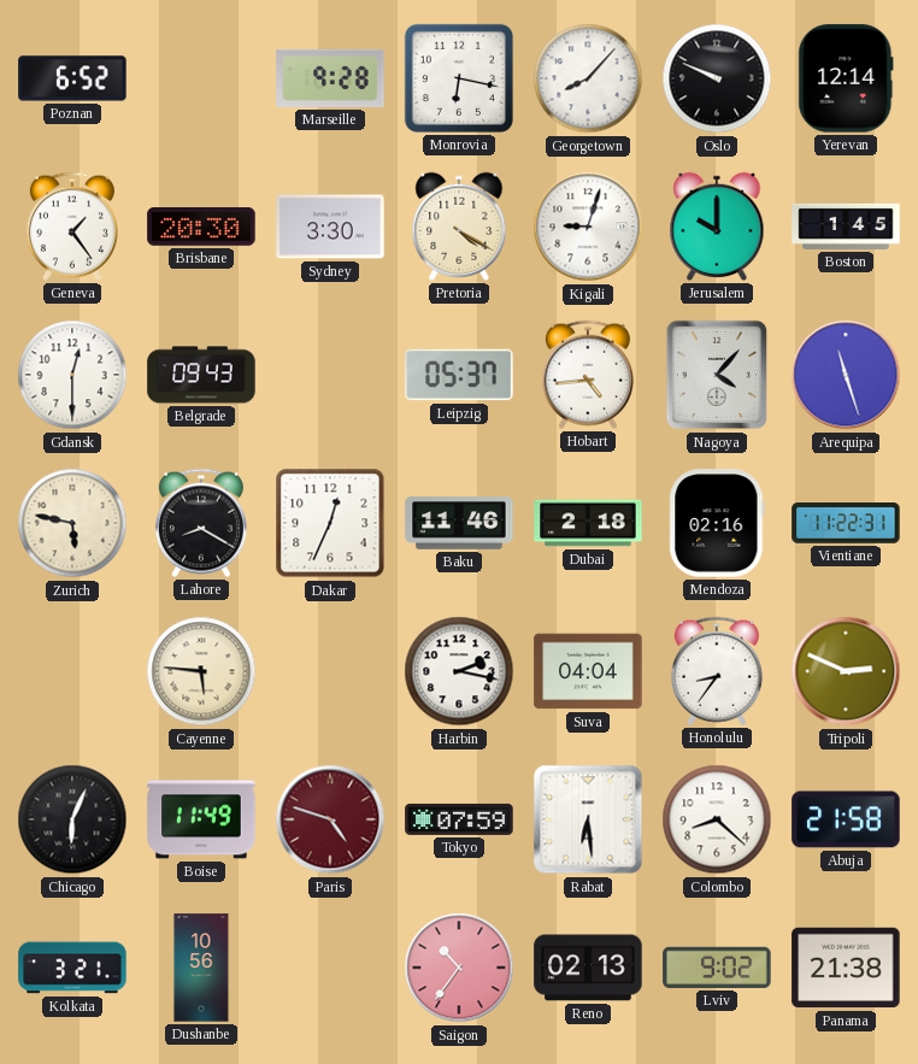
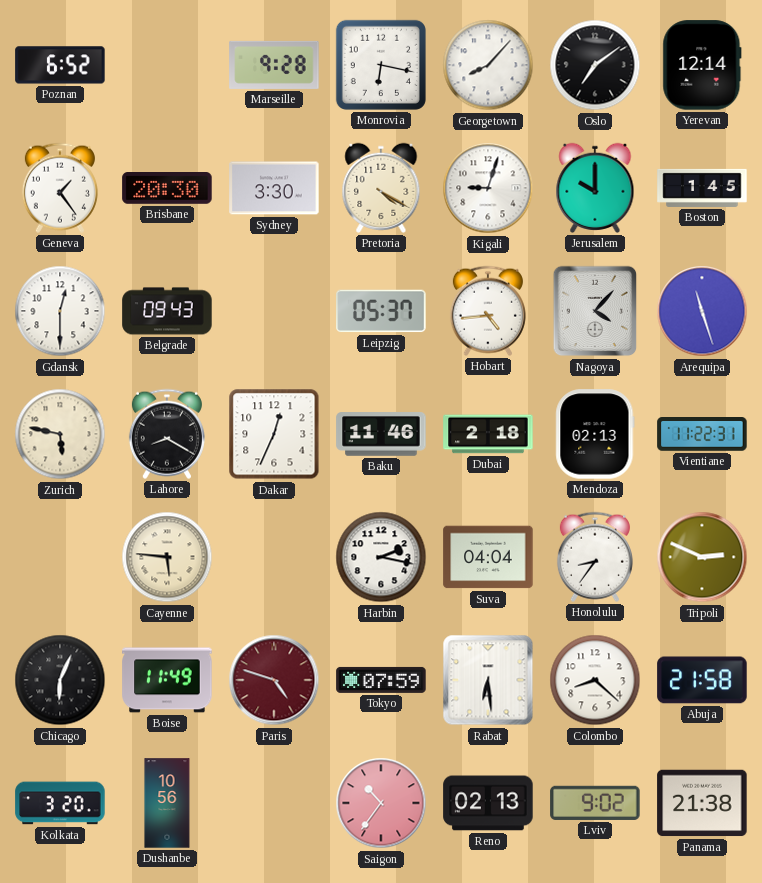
Oslo: 9:49 -> 7:09
Mendoza: 02:16 -> 02:13
Kolkata: 3:21 -> 3:20
